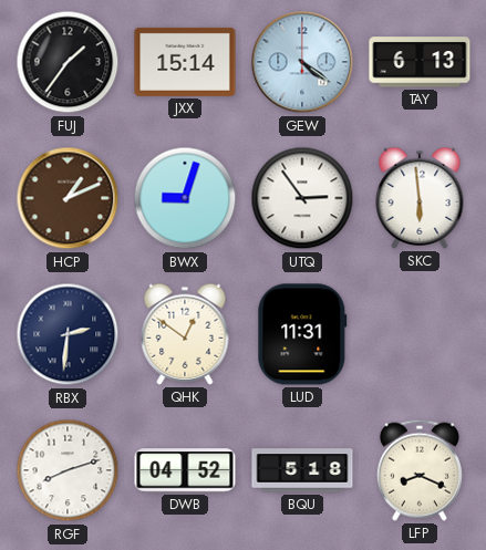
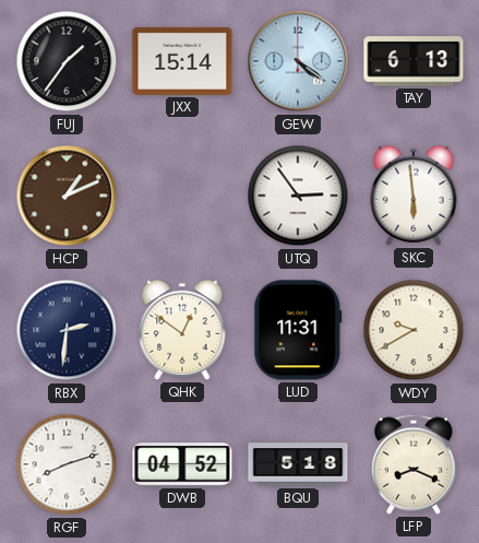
BWX: 9:03 -> none
WDY: none -> 9:40
